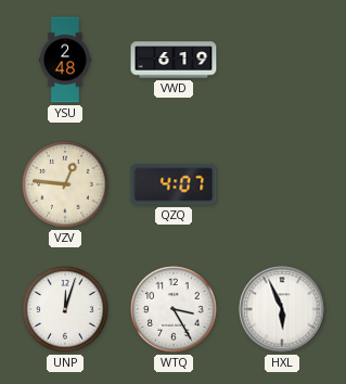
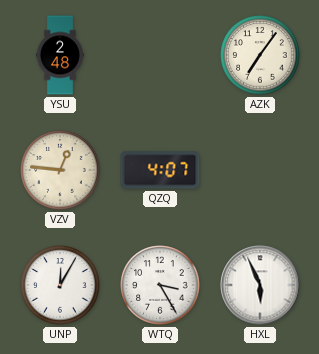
VWD: 6:19 -> none
AZK: none -> 7:06
UNP: 12:03 -> 12:05
